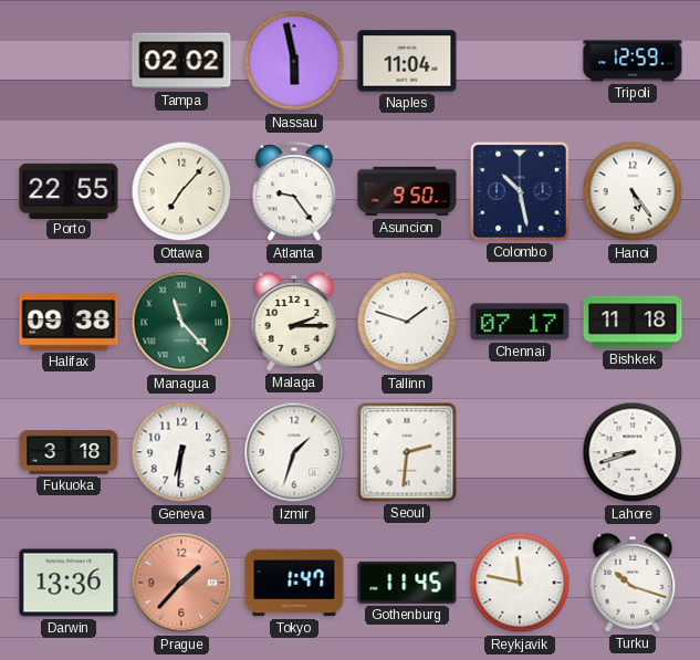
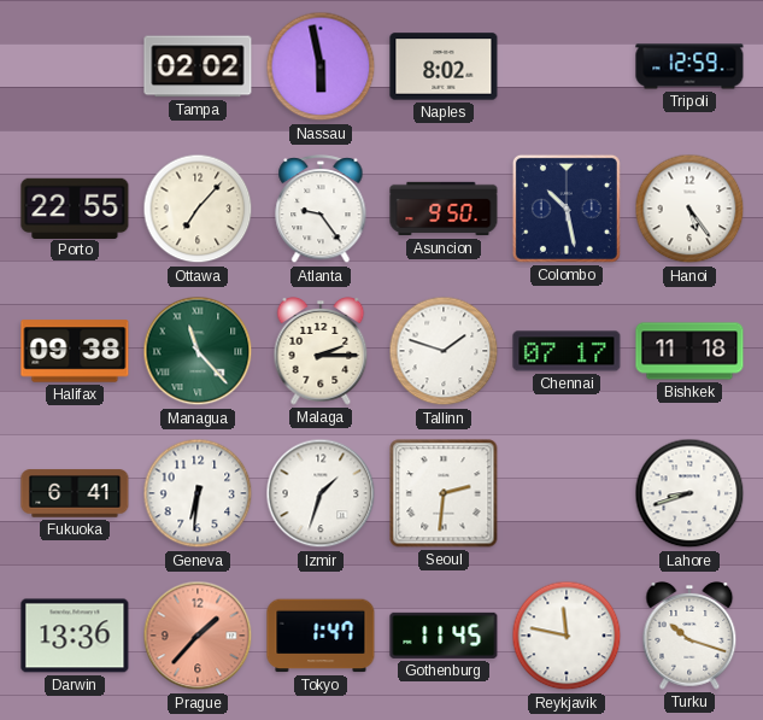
Naples: 11:04 -> 8:02
Fukuoka: 3:18 -> 6:41
